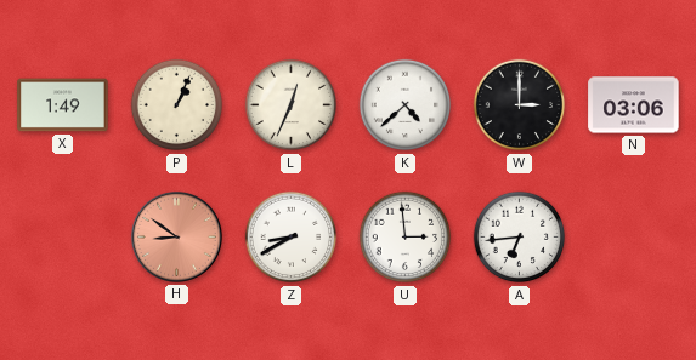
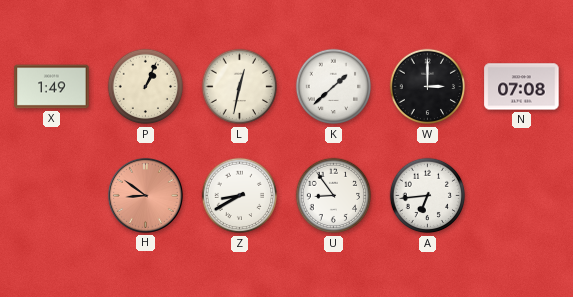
L: 12:34 -> 12:32
K: 4:38 -> 1:38
N: 03:06 -> 07:08
U: 2:59 -> 8:54
